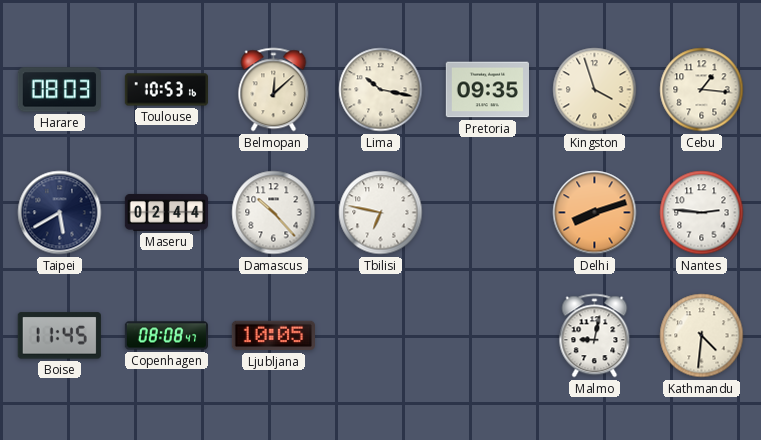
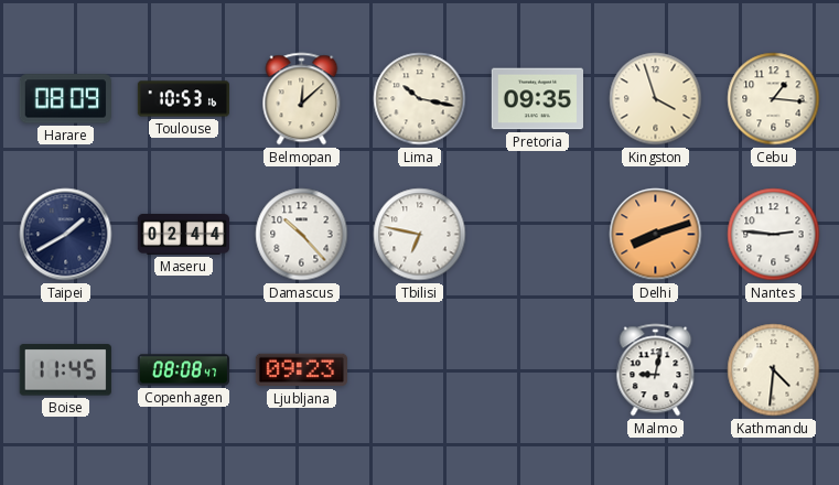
Harare: 08:03 -> 08:09
Taipei: 5:40 -> 1:40
Ljubljana: 10:05 -> 09:23
